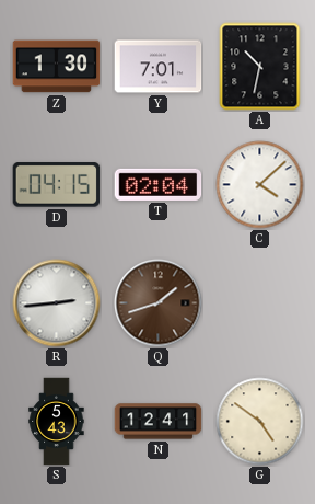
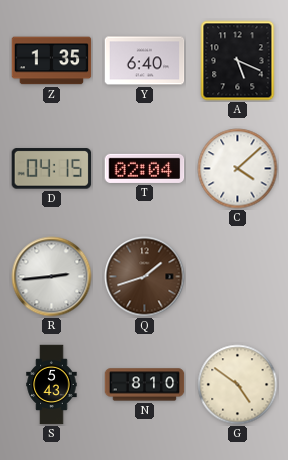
Z: 1:30 -> 1:35
Y: 7:01 -> 6:40
A: 10:32 -> 5:19
N: 12:41 -> 8:10
